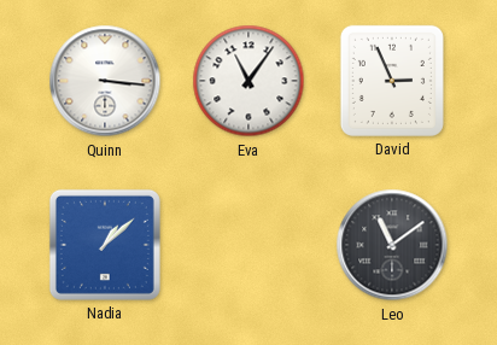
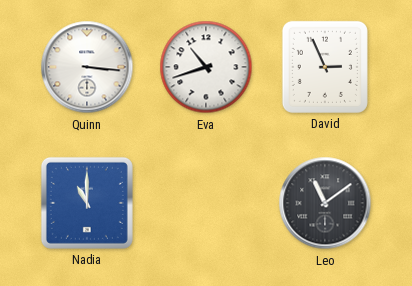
Eva: 11:06 -> 10:42
Nadia: 1:08 -> 11:00
